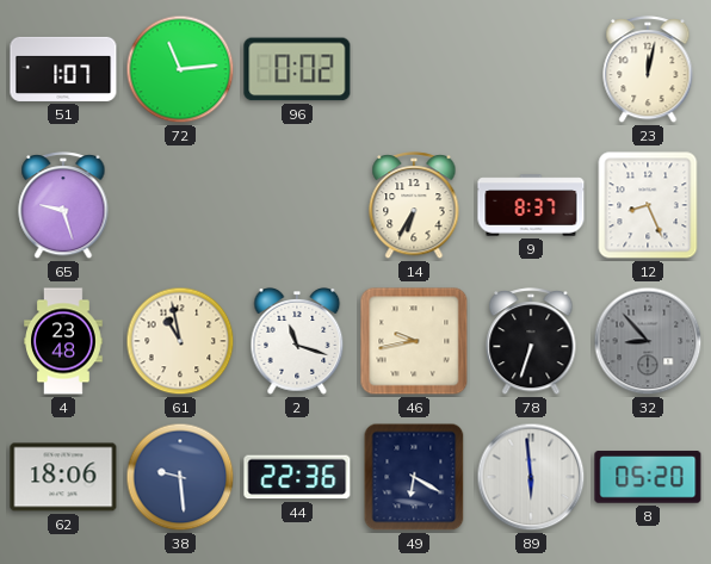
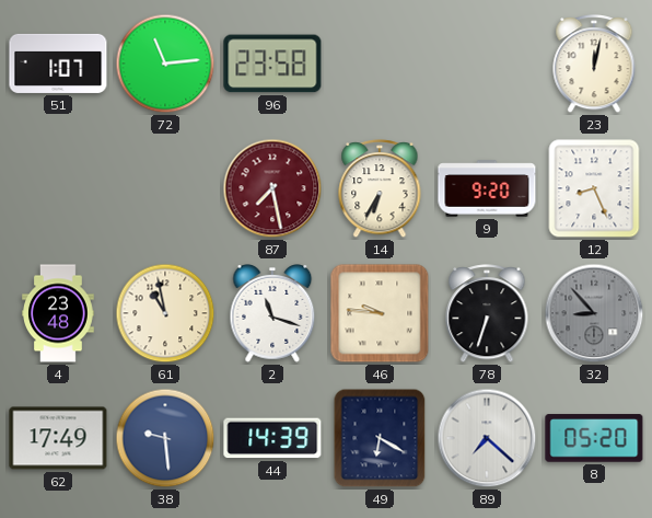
96: 0:02 -> 23:58
65: 9:27 -> none
87: none -> 7:28
9: 8:37 -> 9:20
46: 9:43 -> 9:46
62: 18:06 -> 17:49
44: 22:36 -> 14:39
89: 5:59 -> 7:22
